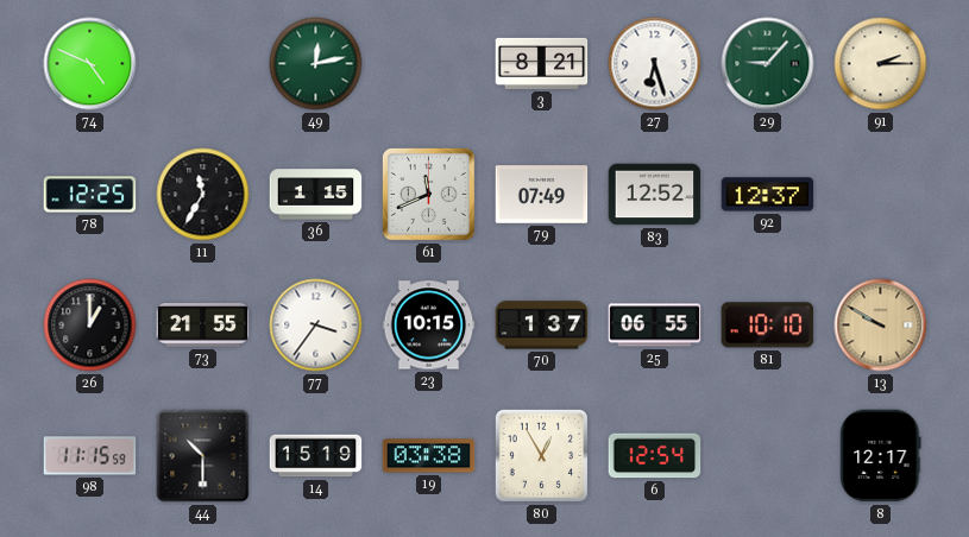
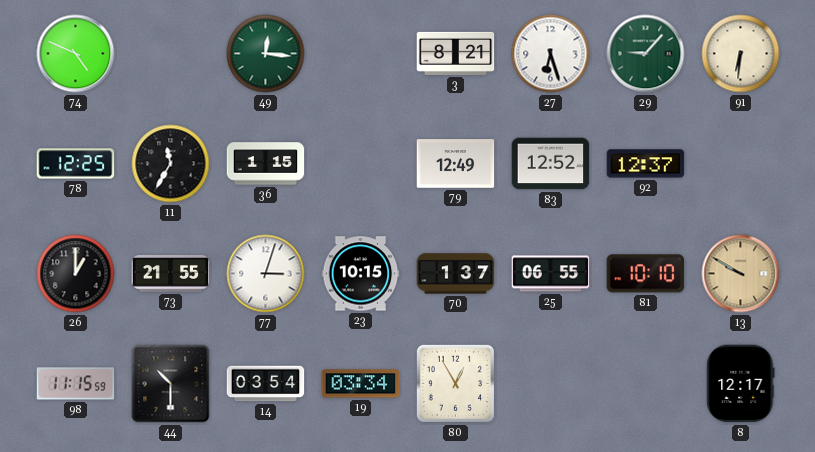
49: 12:13 -> 12:16
91: 2:15 -> 6:31
61: 11:41 -> none
79: 07:49 -> 12:49
77: 3:36 -> 3:03
14: 15:19 -> 03:54
19: 03:38 -> 03:34
6: 12:54 -> none
